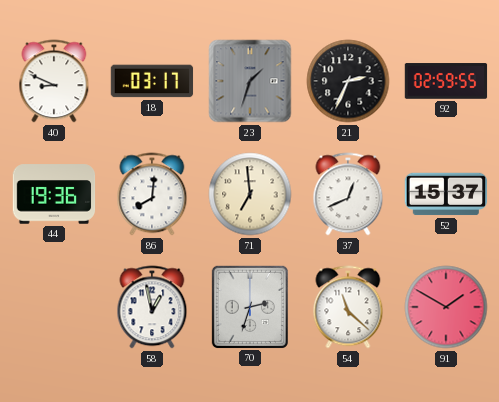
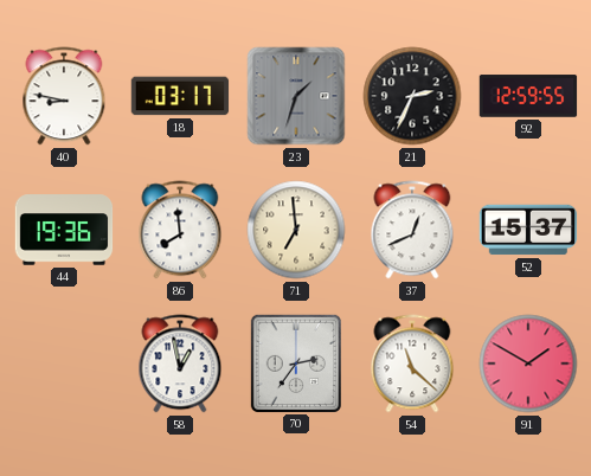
40: 8:49 -> 8:47
92: 02:59 -> 12:59
86: 8:01 -> 7:59
70: 2:33 -> 2:36
